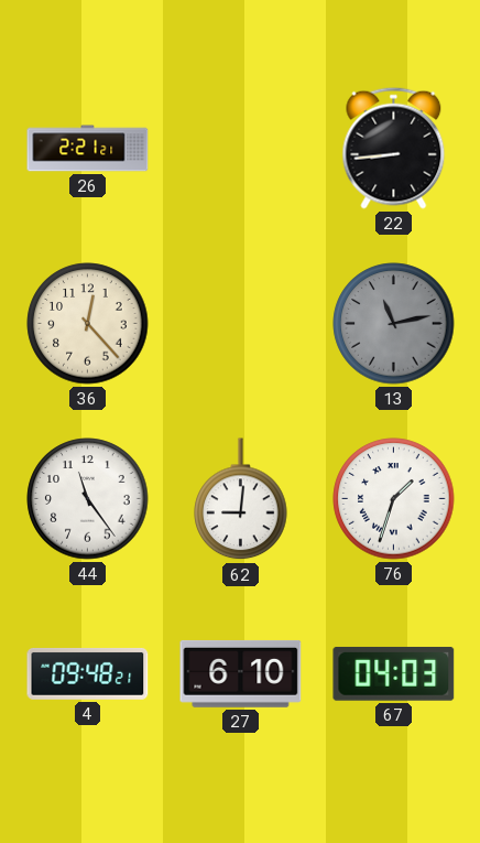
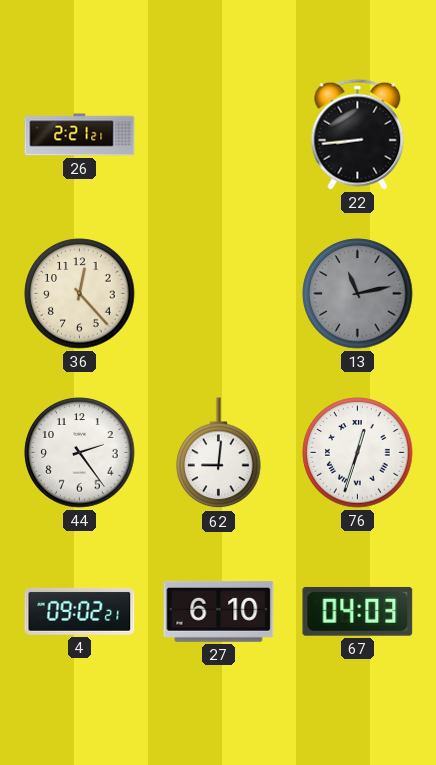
44: 11:24 -> 2:24
76: 1:33 -> 12:33
4: 09:48 -> 09:02
